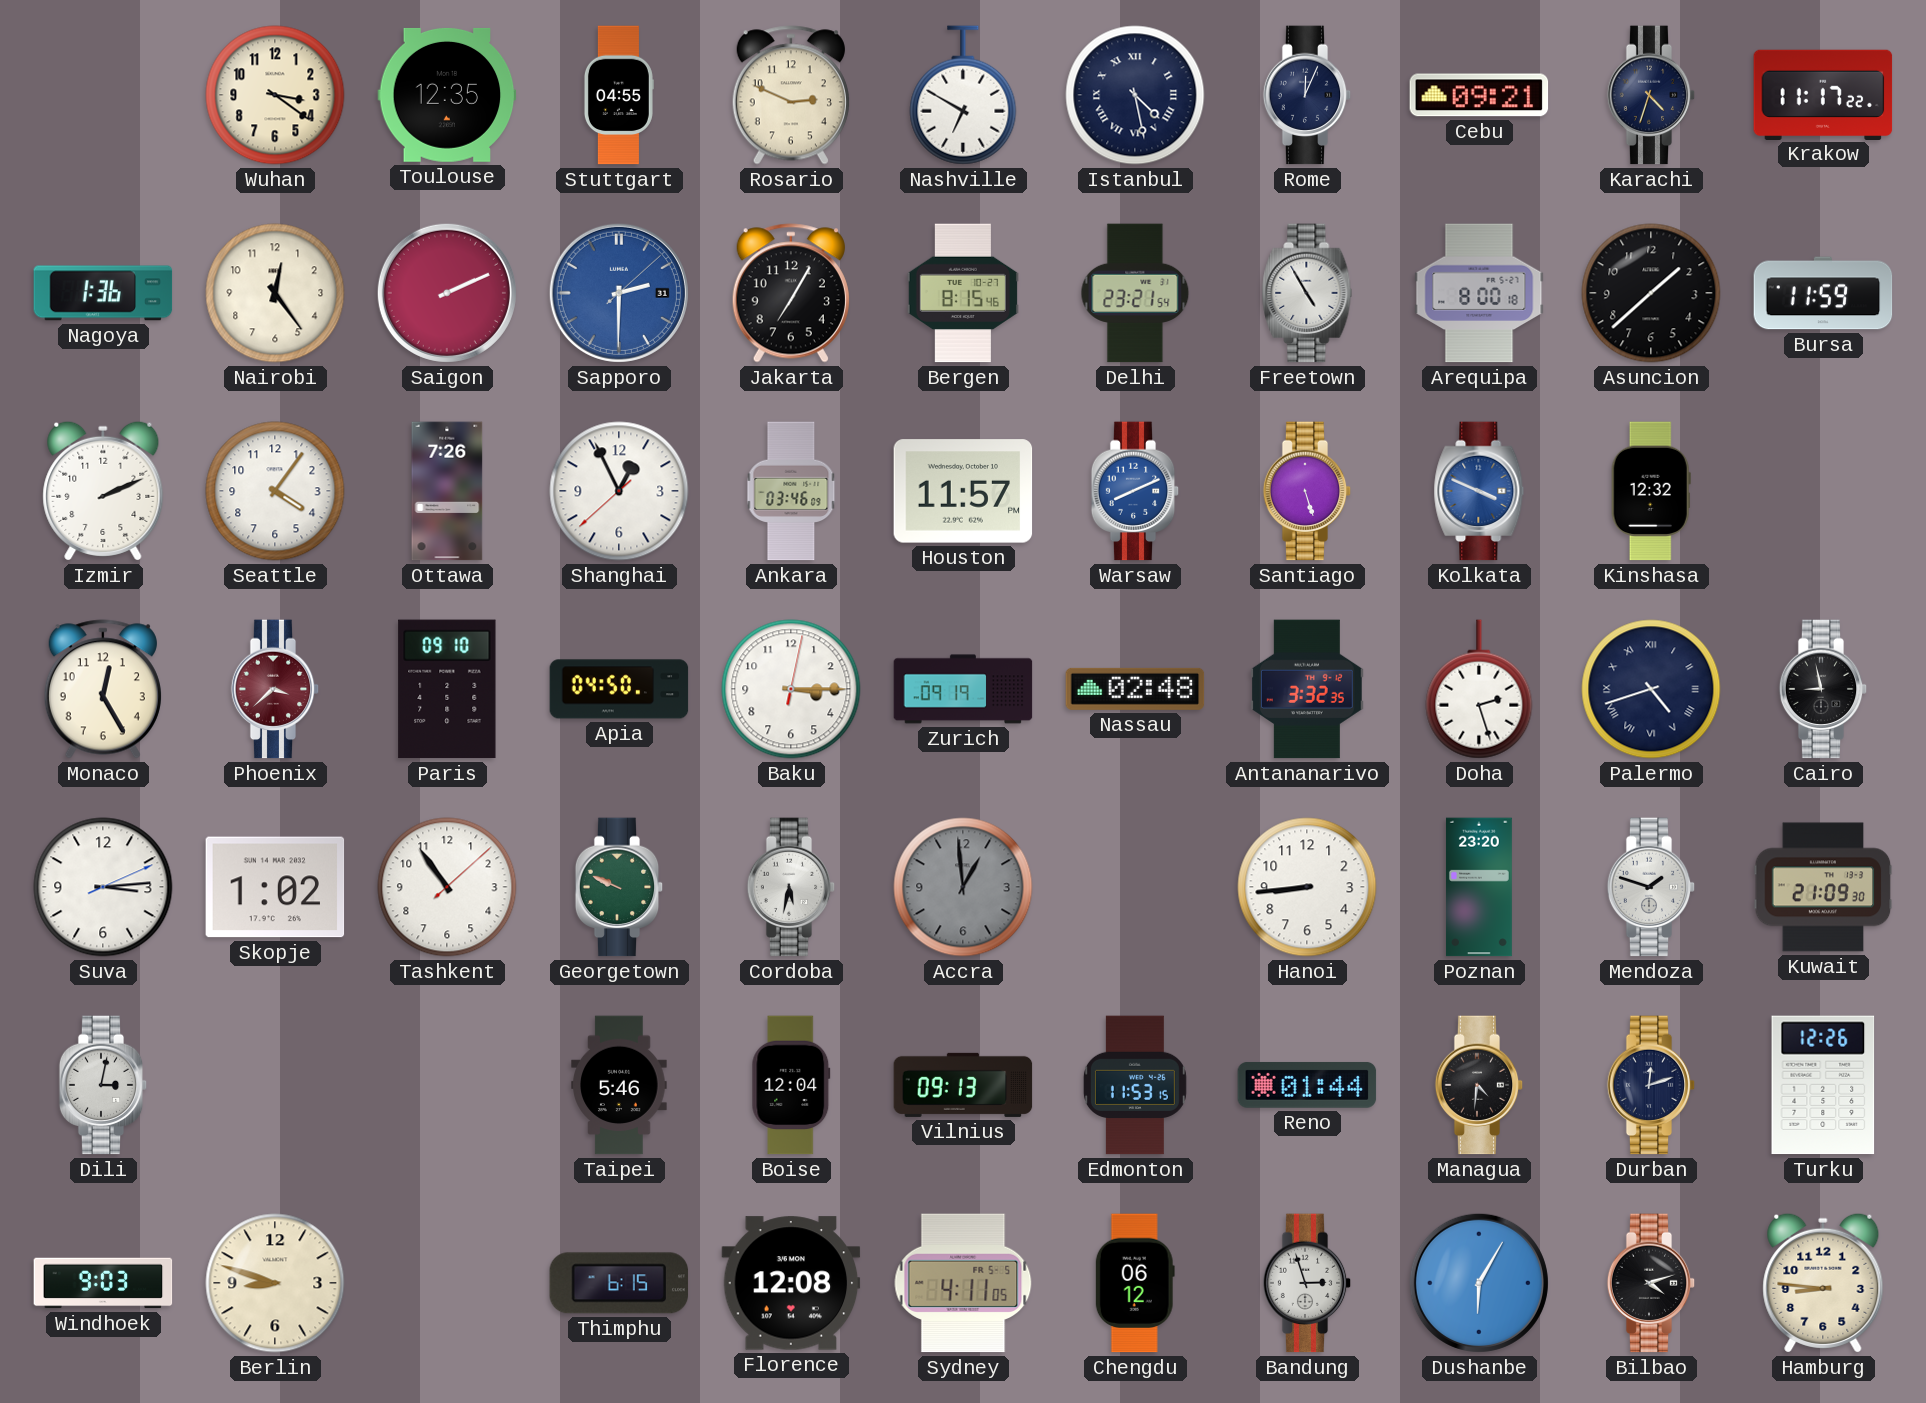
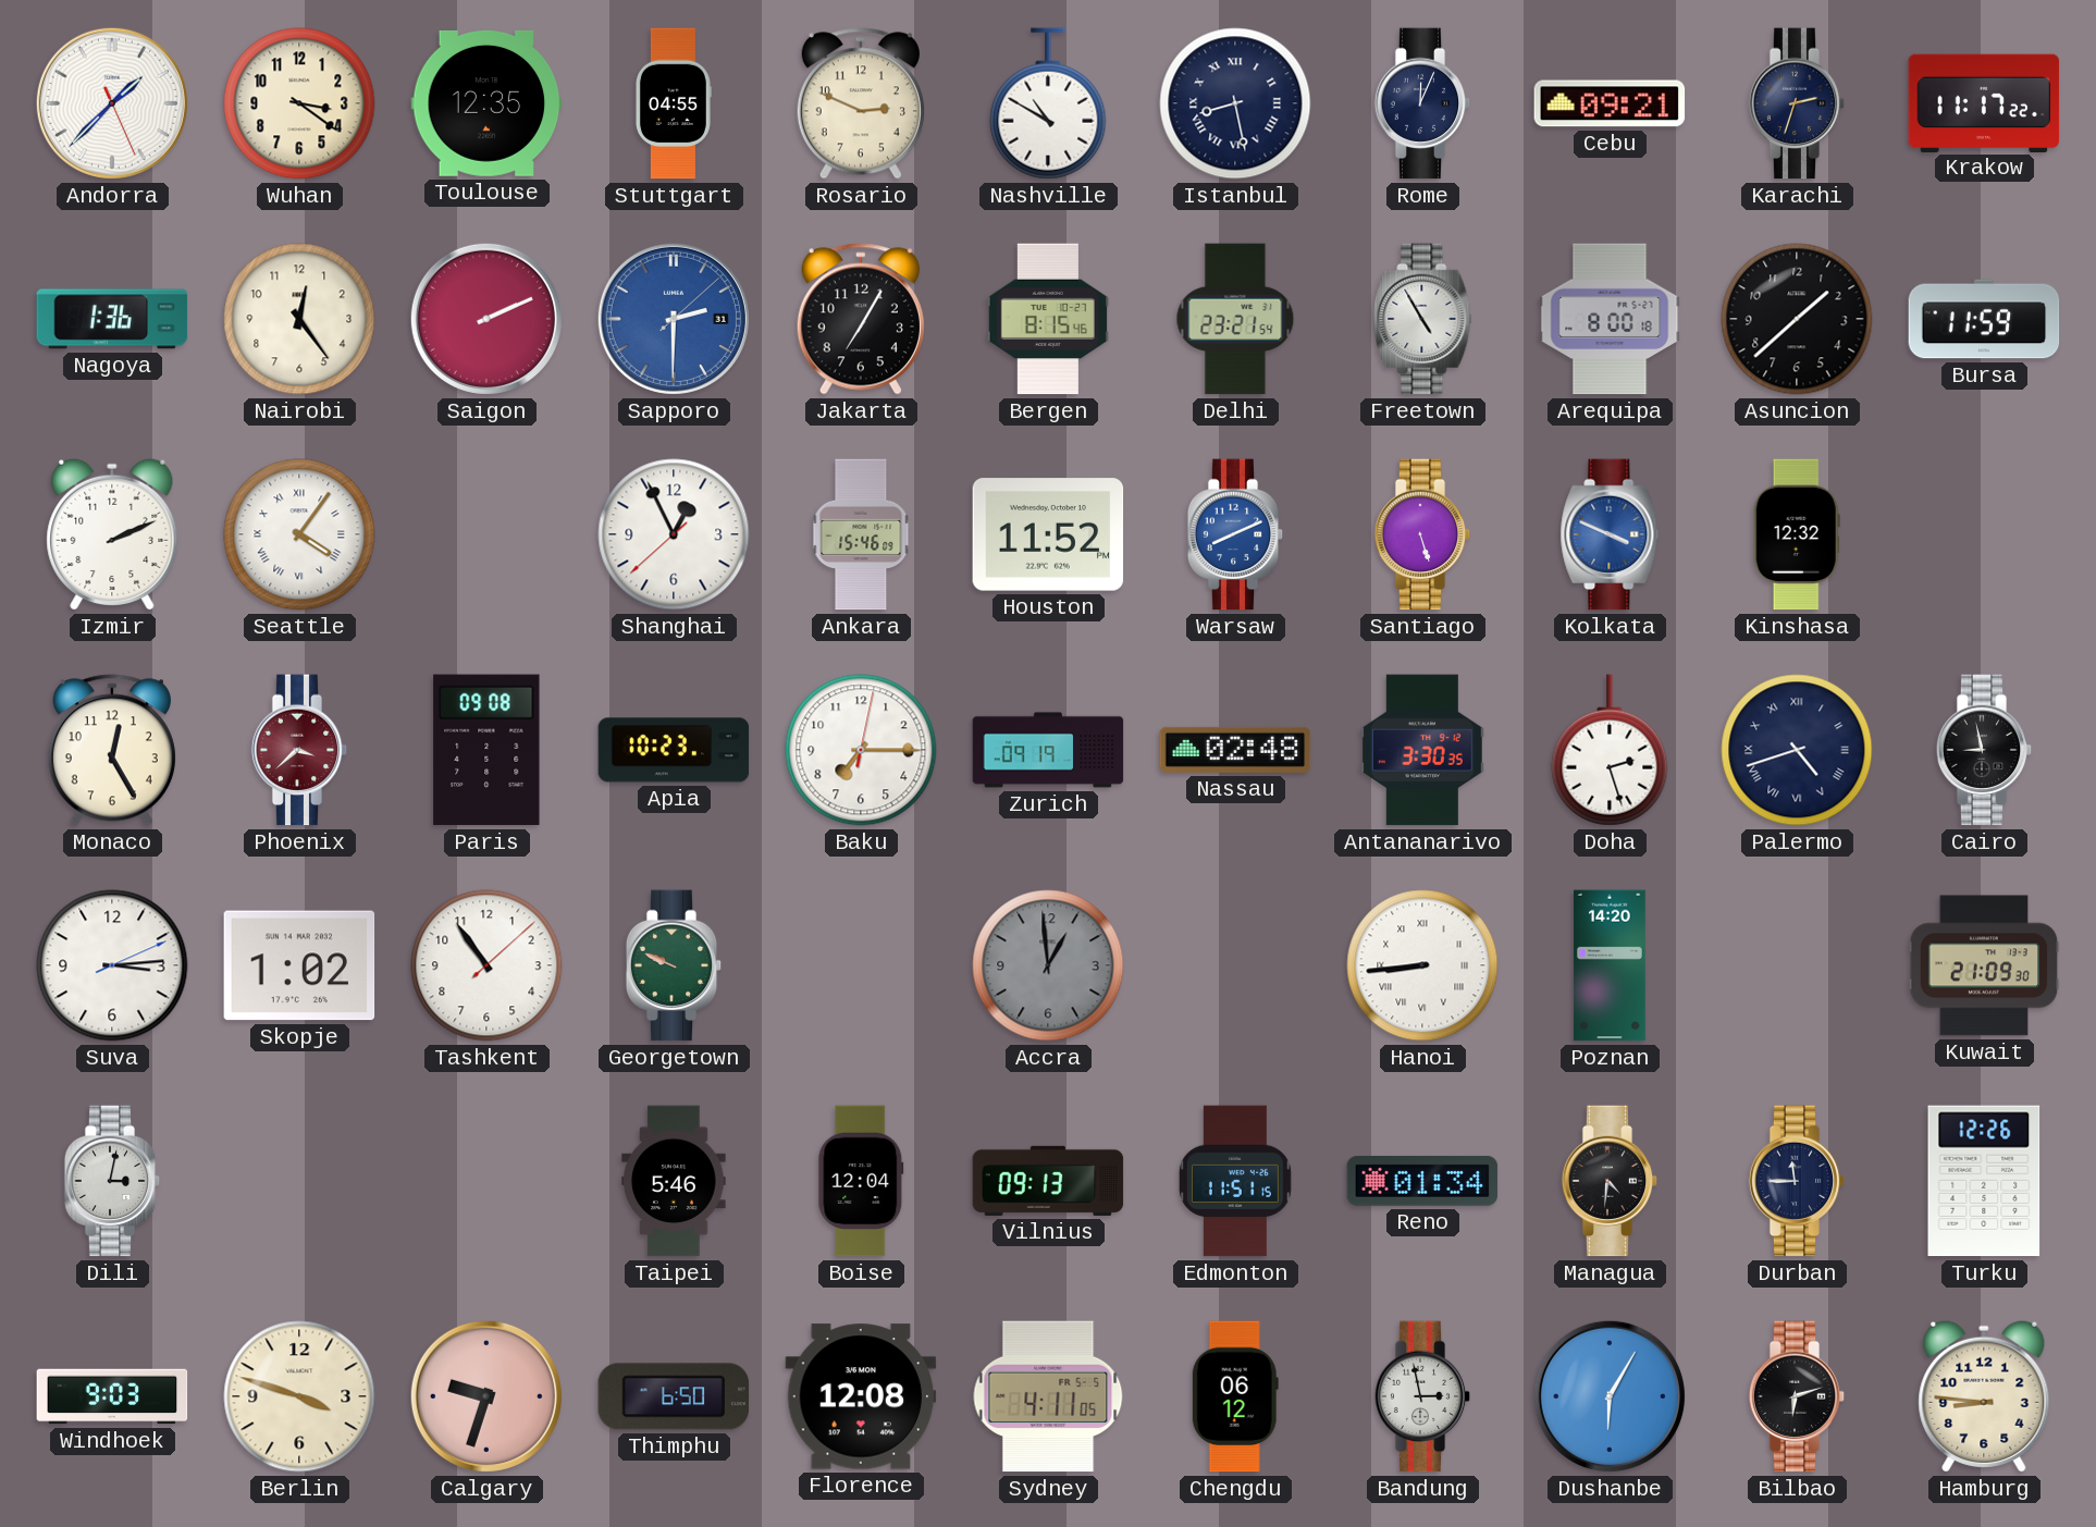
Andorra: none -> 1:37
Nashville: 6:50 -> 10:50
Istanbul: 4:28 -> 8:28
Karachi: 4:33 -> 2:33
Seattle numerals: Arabic -> Roman
Ottawa: 7:26 -> none
Ankara: 03:46 -> 15:46
Houston: 11:57 -> 11:52
Paris: 09:10 -> 09:08
Apia: 04:50 -> 10:23
Baku: 3:15 -> 7:15
Antananarivo: 3:32 -> 3:30
Cordoba: 5:32 -> none
Hanoi numerals: Arabic -> Roman
Poznan: 23:20 -> 14:20
Mendoza: 1:48 -> none
Edmonton: 11:53 -> 11:51
Reno: 01:44 -> 01:34
Durban: 12:12 -> 11:45
Berlin: 8:48 -> 3:48
Calgary: none -> 9:33
Thimphu: 6:15 -> 6:50
Bandung: 2:57 -> 2:58
Bilbao: 4:12 -> 6:12
